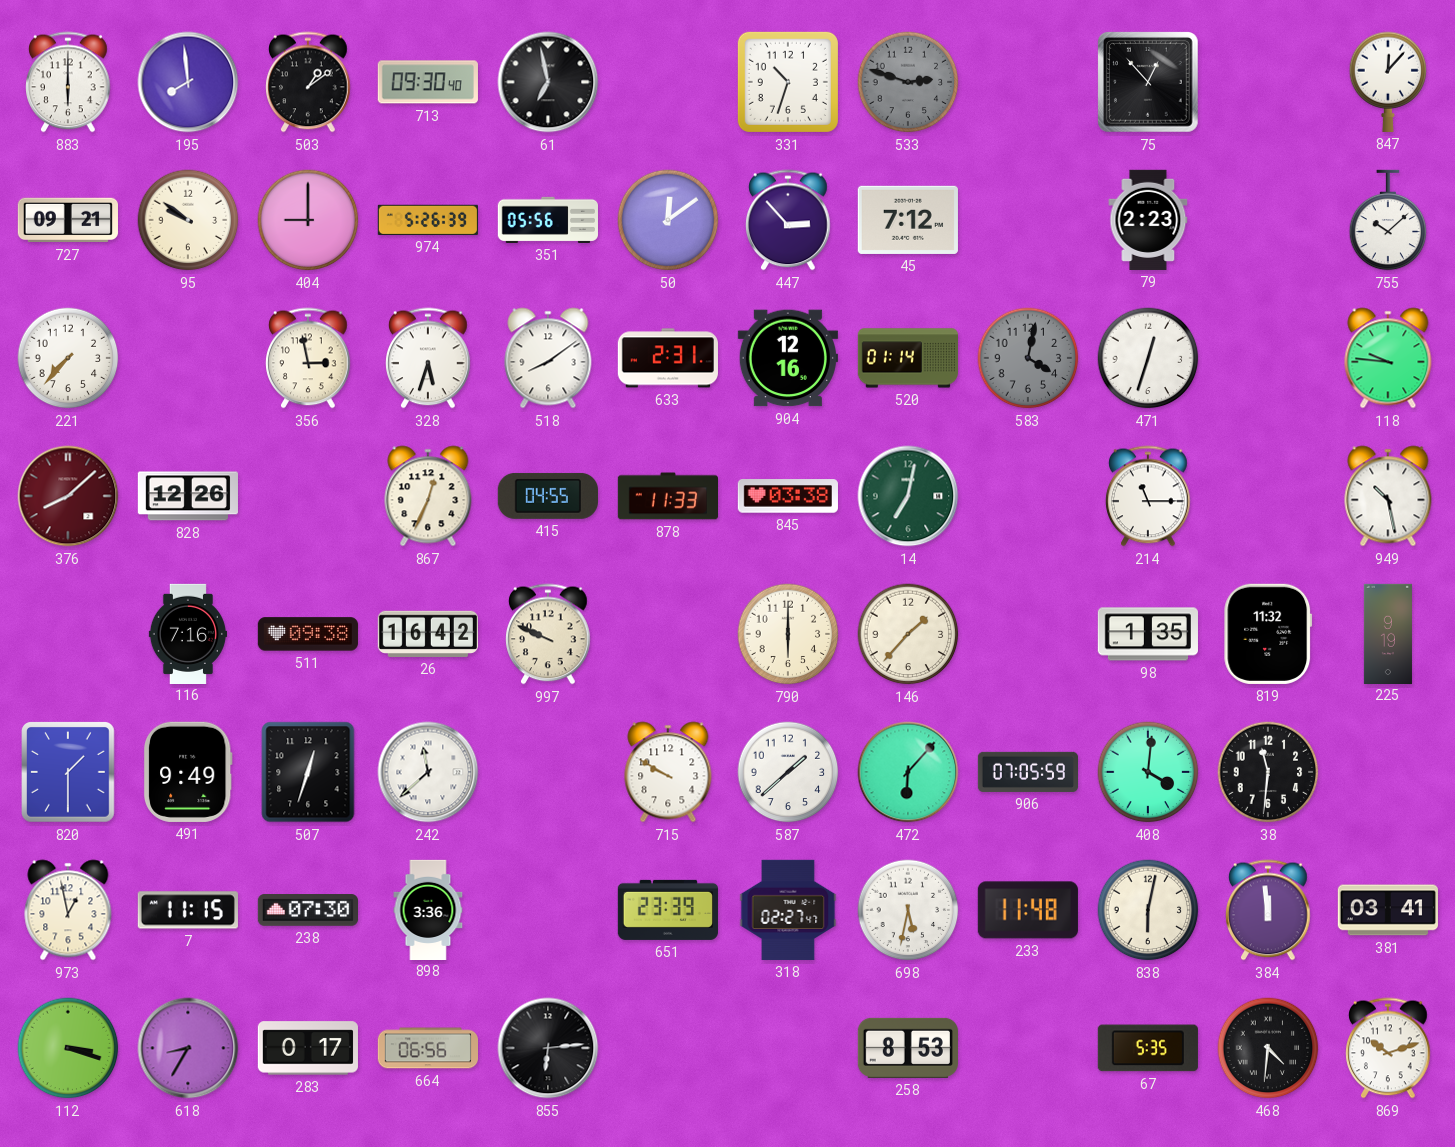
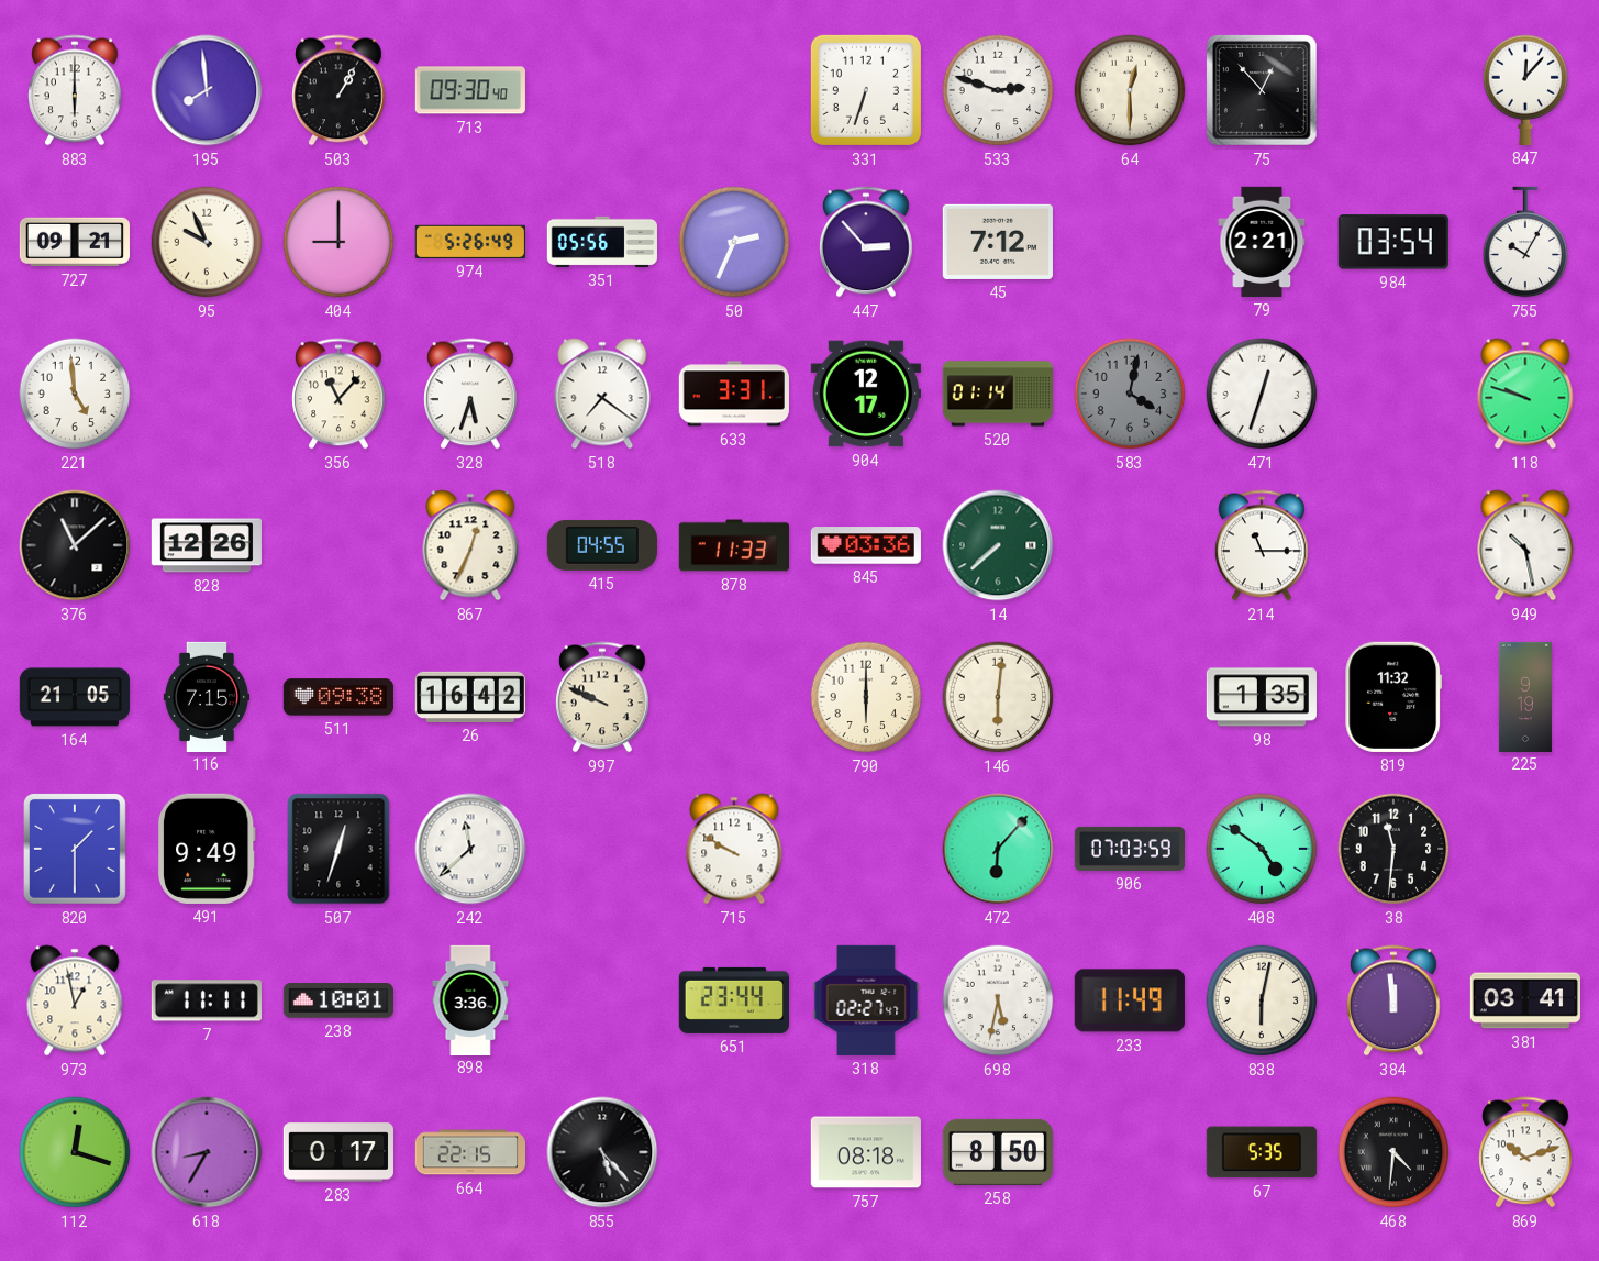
503: 1:09 -> 1:05
61: 6:58 -> none
331: 10:33 -> 6:33
533 dial: grey -> white
64: none -> 12:30
95: 9:51 -> 9:56
974: 5:26:39 -> 5:26:49
50: 12:09 -> 2:34
79: 2:23 -> 2:21
984: none -> 03:54
755: 10:08 -> 10:05
221: 7:37 -> 4:59
356: 2:58 -> 11:07
518: 8:09 -> 7:21
633: 2:31 -> 3:31
904: 12:16 -> 12:17
118: 9:46 -> 9:48
376: 8:08 -> 11:08
376 dial: burgundy -> black
845: 03:38 -> 03:36
14: 7:02 -> 7:38
164: none -> 21:05
116: 7:16 -> 7:15
146: 1:37 -> 6:01
587: 1:38 -> none
906: 07:05 -> 07:03
408: 4:01 -> 4:51
7: 11:15 -> 11:11
238: 07:30 -> 10:01
651: 23:39 -> 23:44
233: 11:48 -> 11:49
112: 3:18 -> 12:18
664: 06:56 -> 22:15
855: 6:14 -> 5:23
757: none -> 08:18
258: 8:53 -> 8:50
